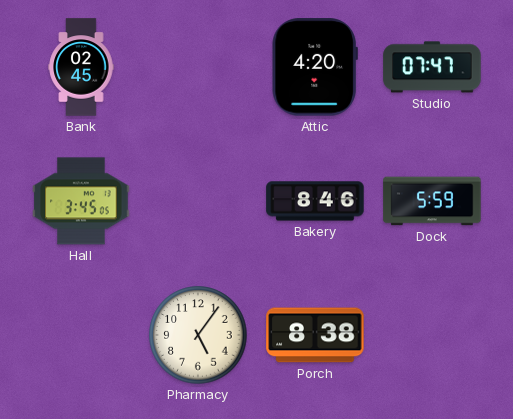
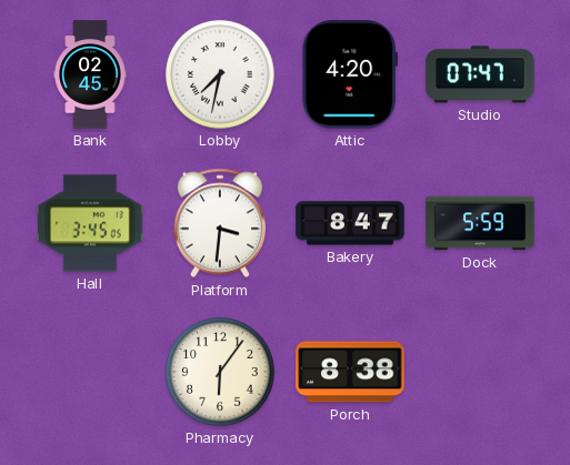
Lobby: none -> 7:32
Platform: none -> 3:31
Bakery: 8:46 -> 8:47
Pharmacy: 5:06 -> 6:06
